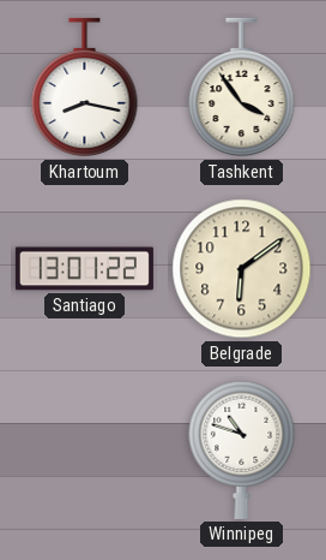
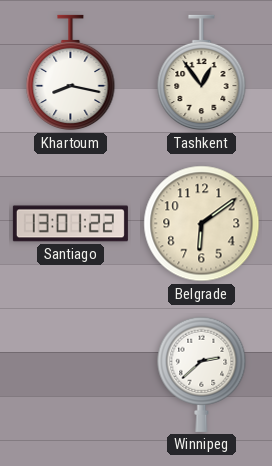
Tashkent: 3:54 -> 12:54
Winnipeg: 10:48 -> 2:38
